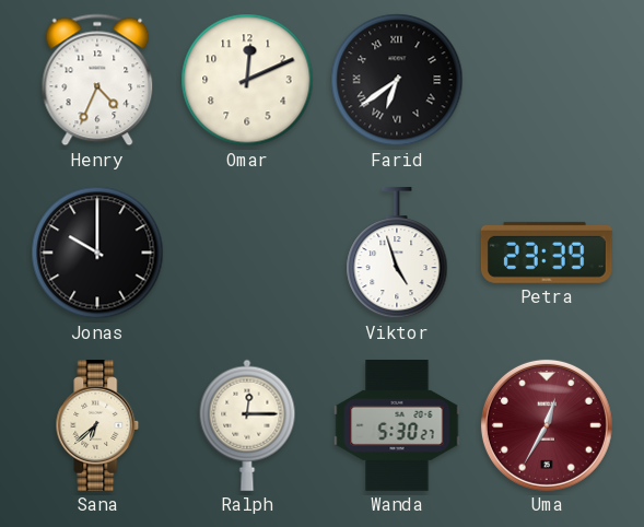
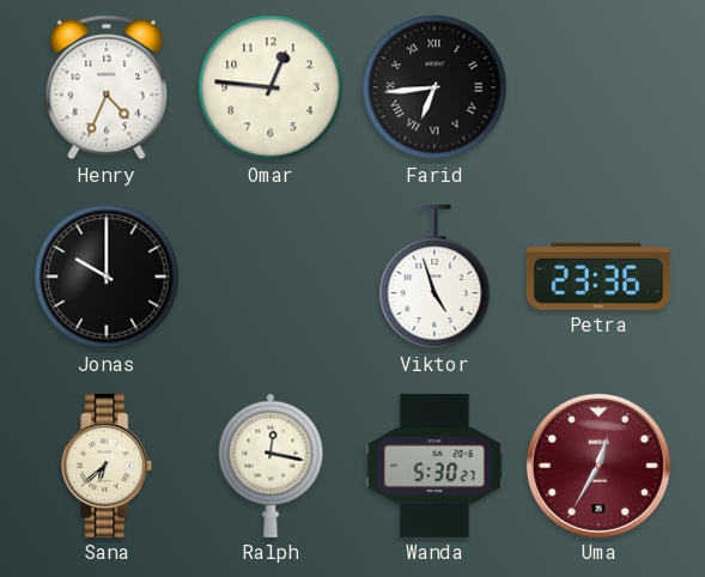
Omar: 12:11 -> 12:46
Farid: 6:39 -> 6:44
Petra: 23:39 -> 23:36
Ralph: 12:15 -> 12:17
